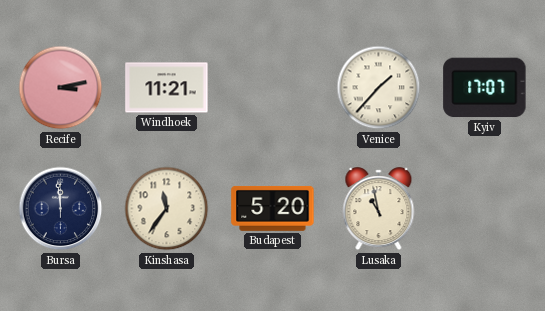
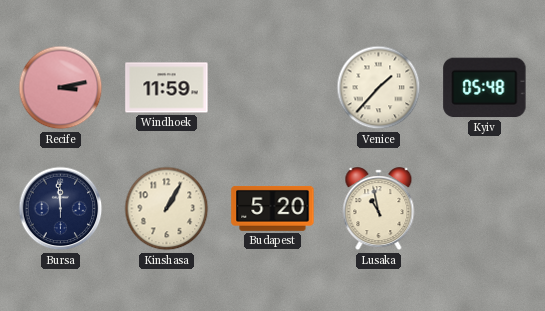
Windhoek: 11:21 -> 11:59
Kyiv: 17:07 -> 05:48
Kinshasa: 11:36 -> 1:05
